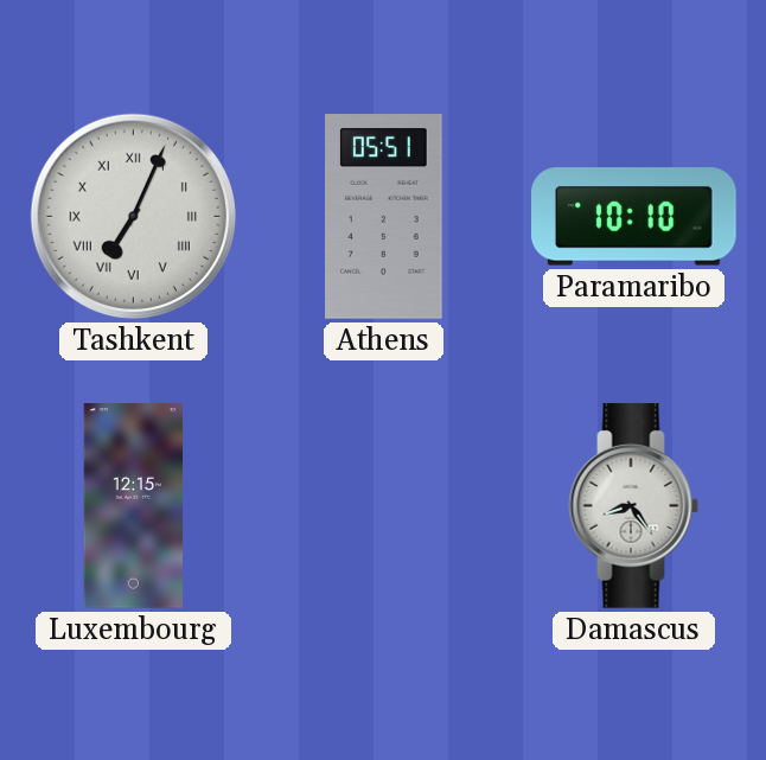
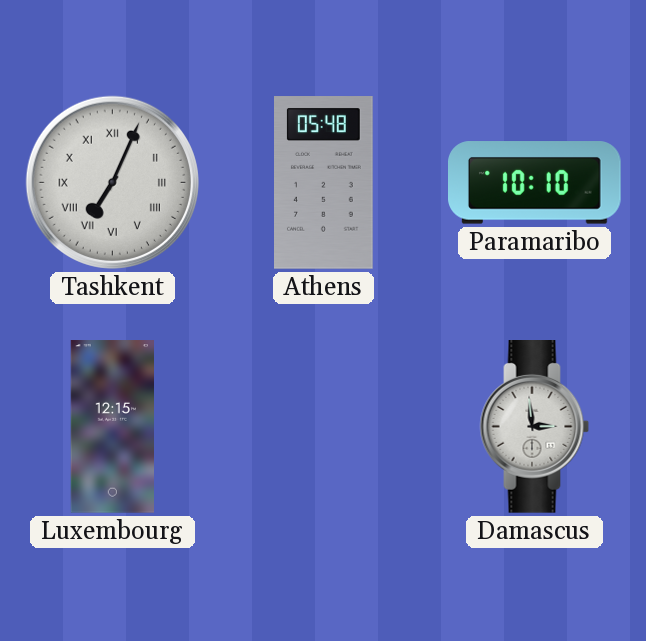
Athens: 05:51 -> 05:48
Damascus: 8:24 -> 2:59
